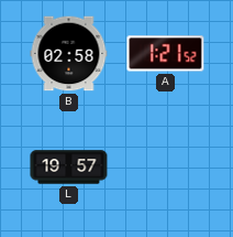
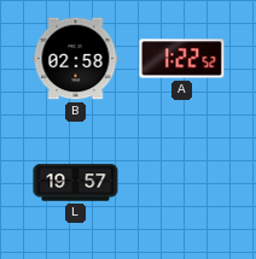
A: 1:21 -> 1:22
